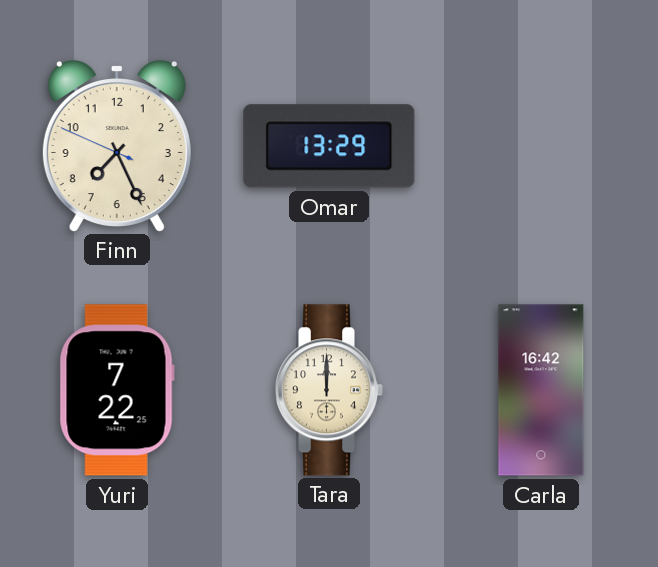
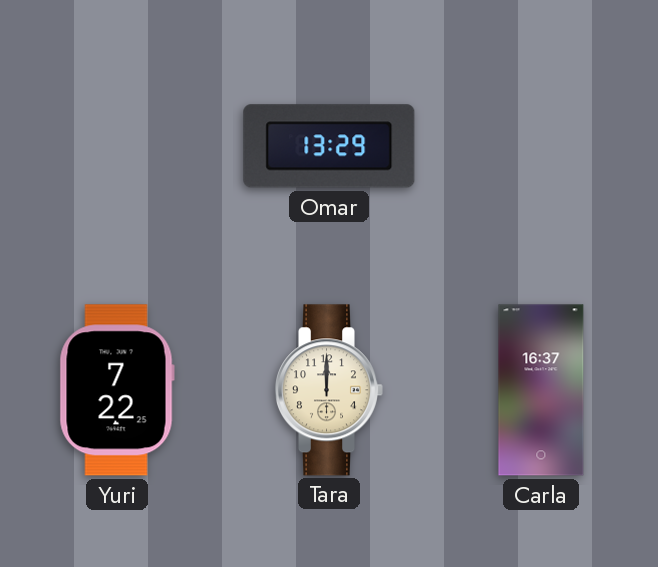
Finn: 7:25 -> none
Carla: 16:42 -> 16:37
